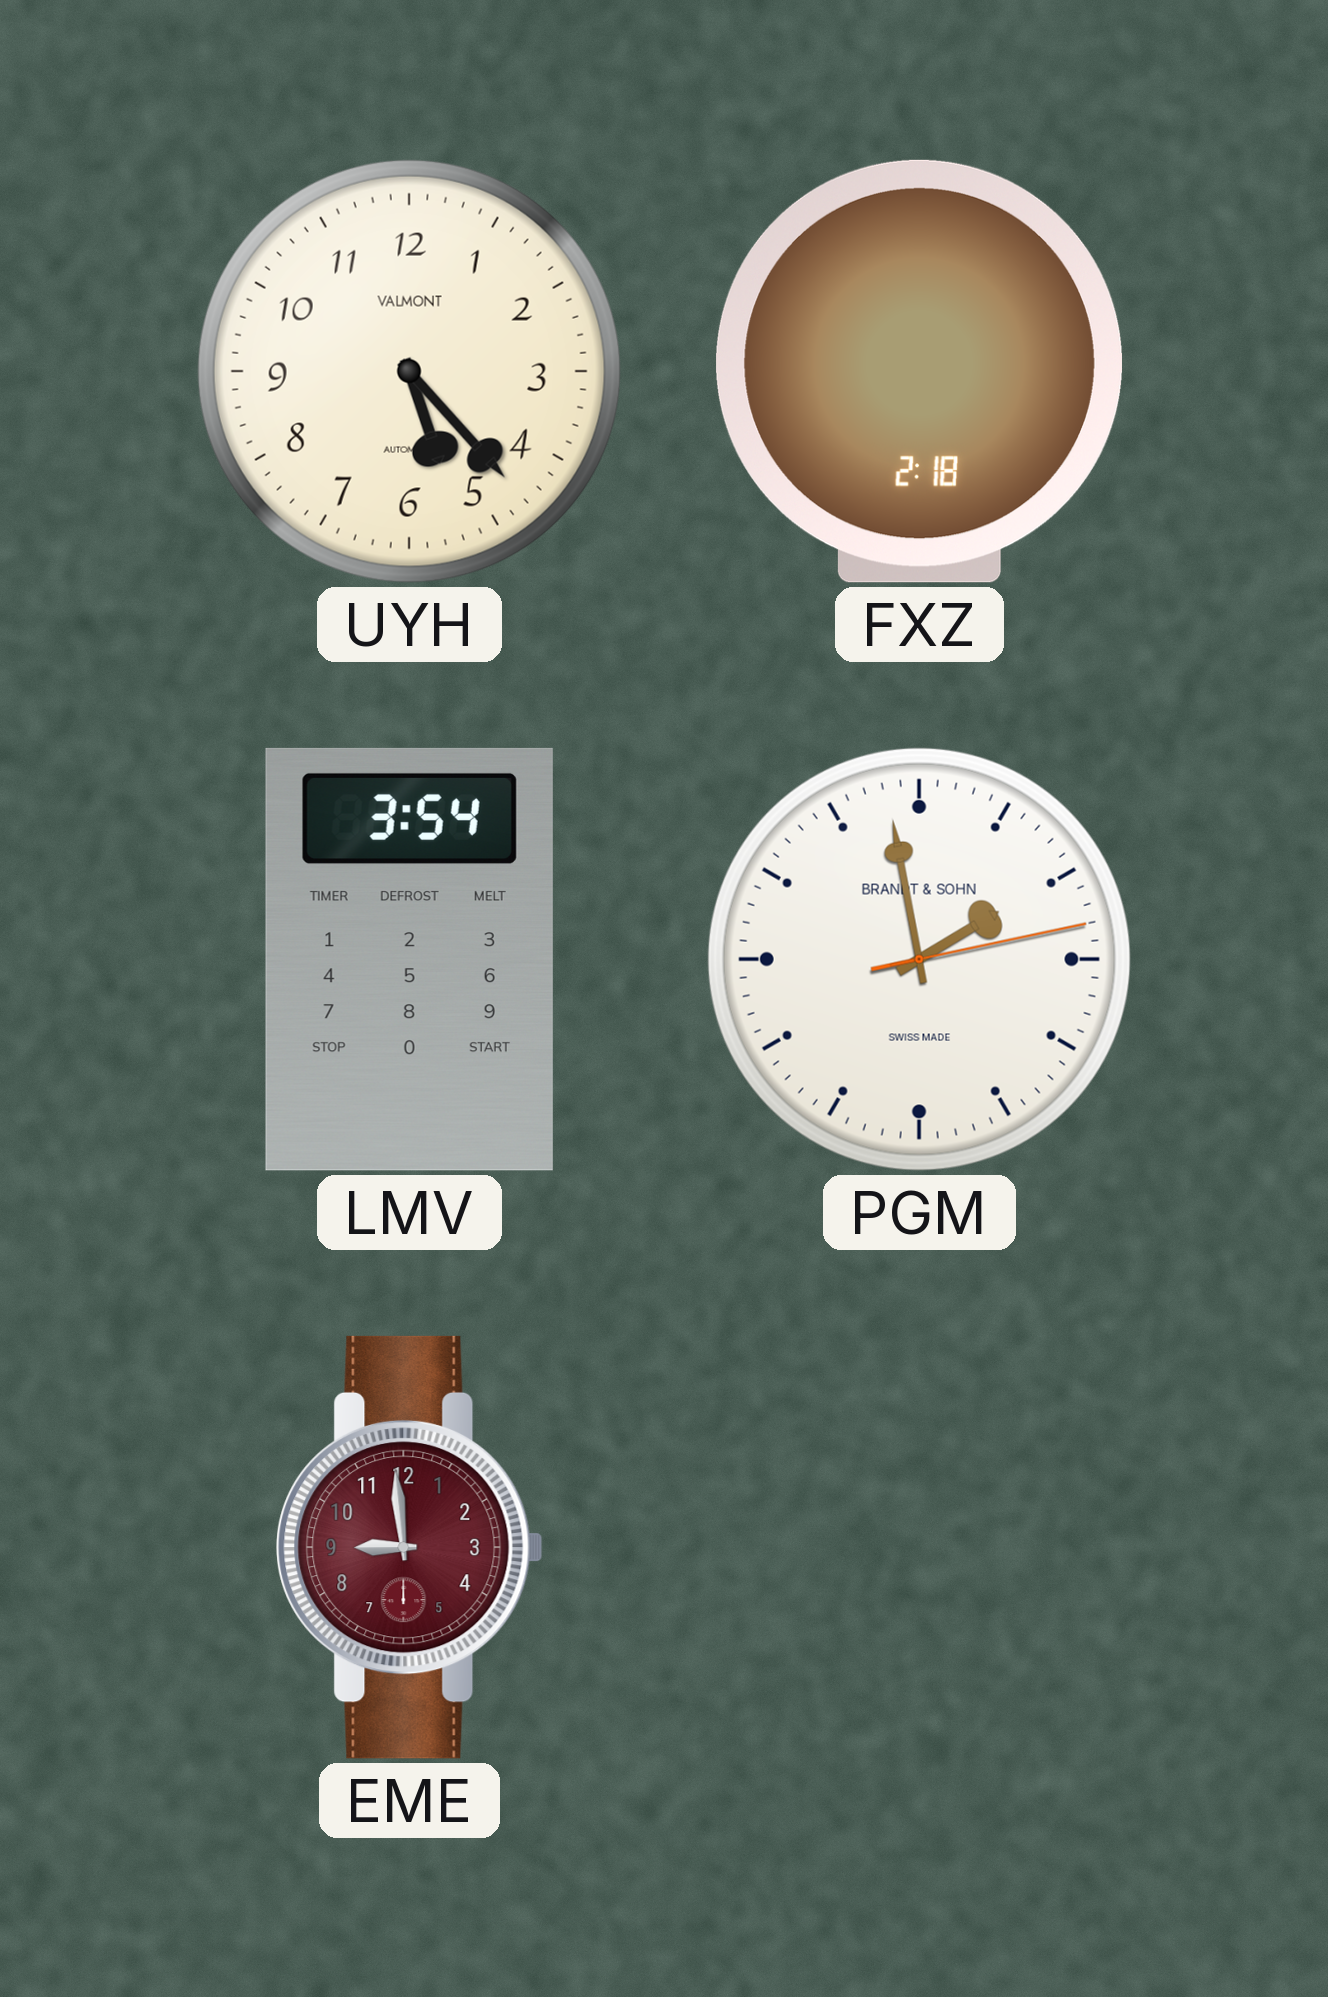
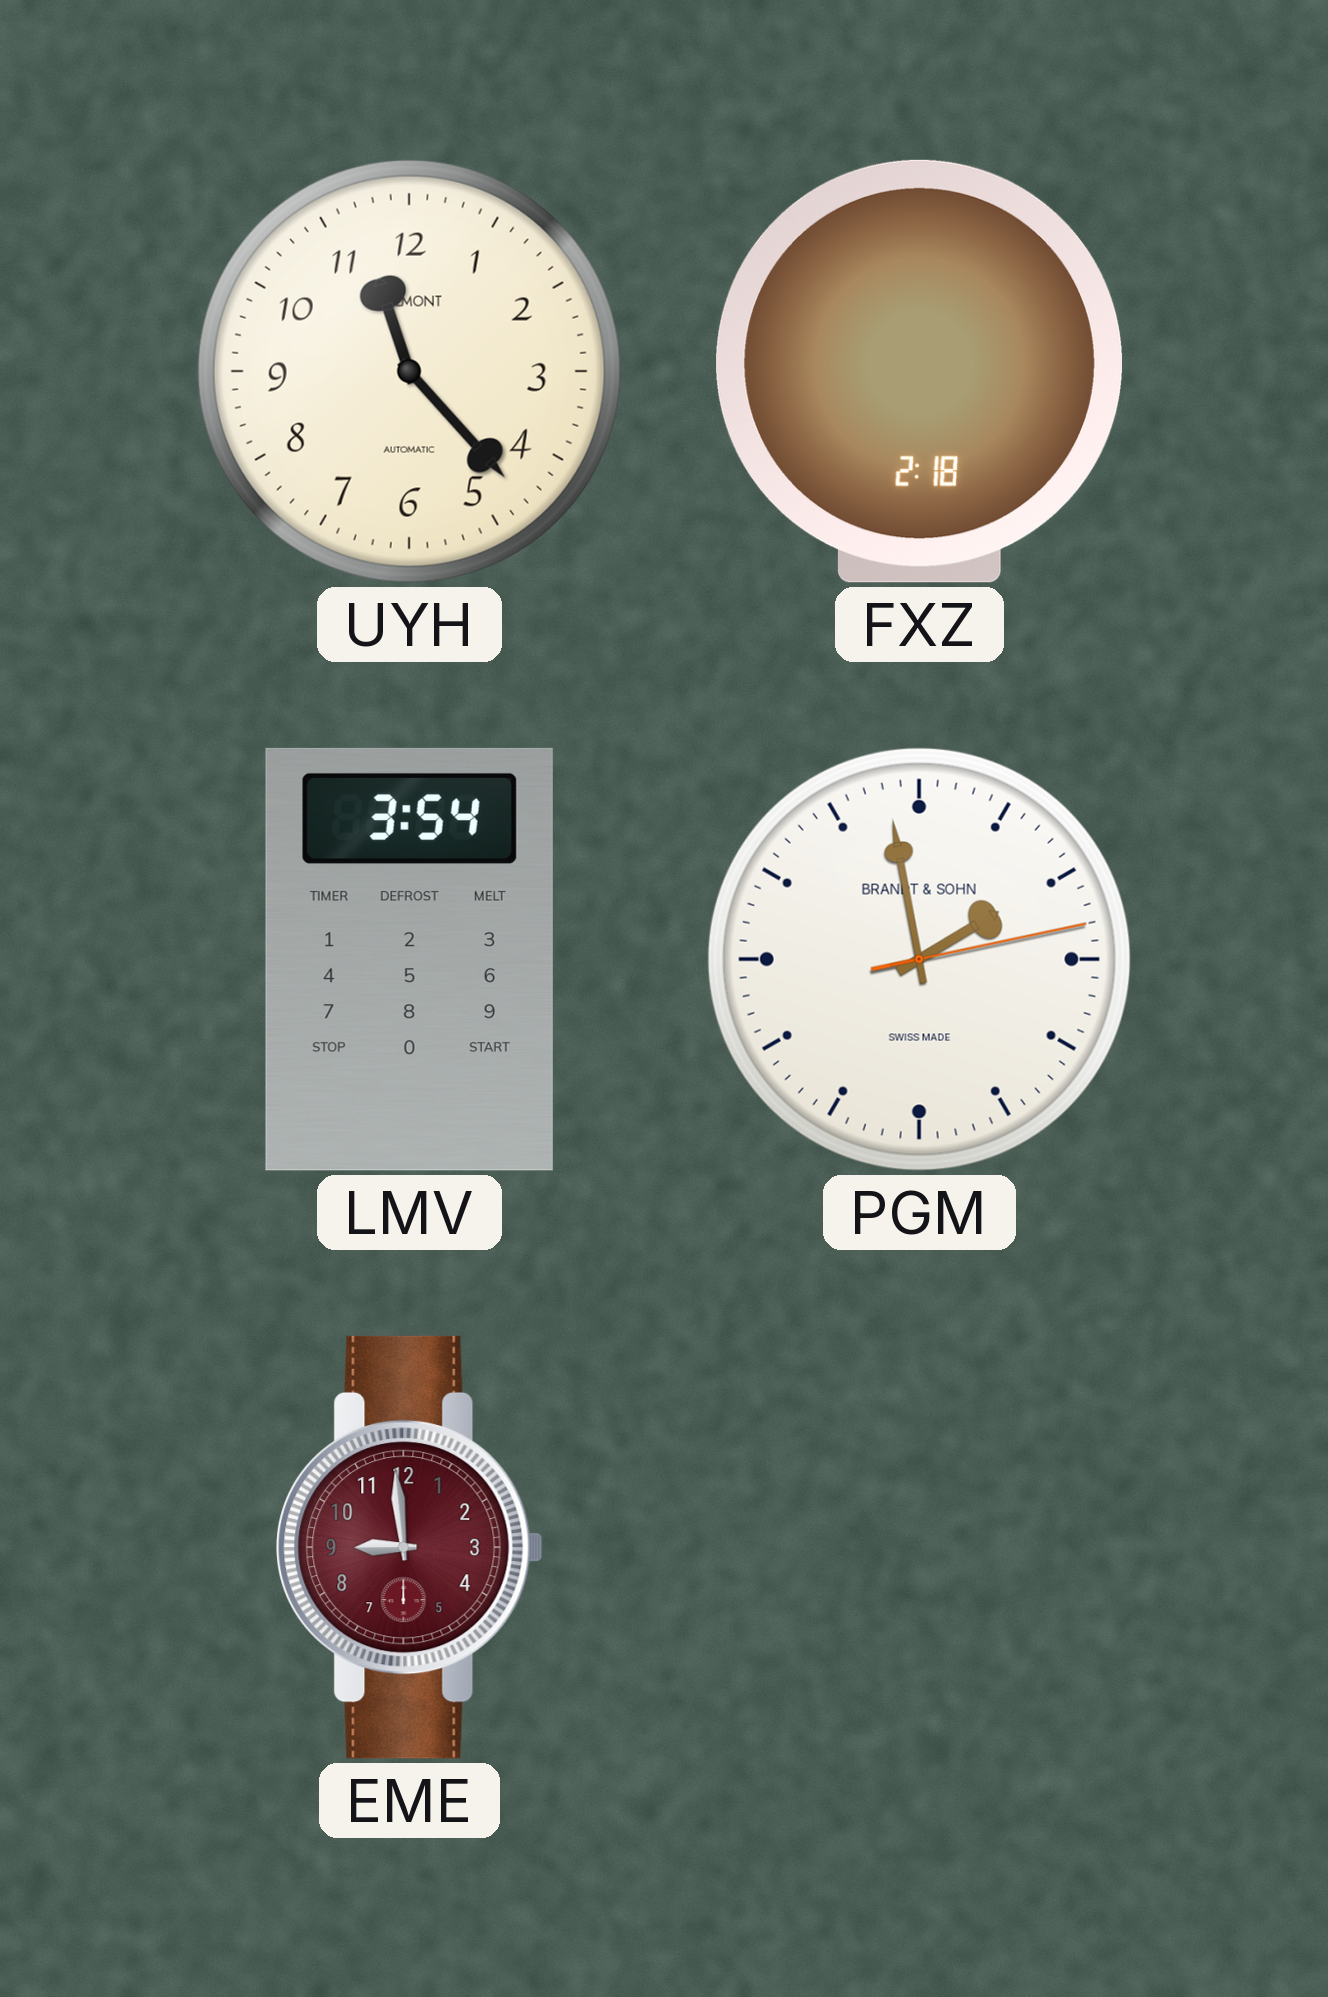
UYH: 5:23 -> 11:23
